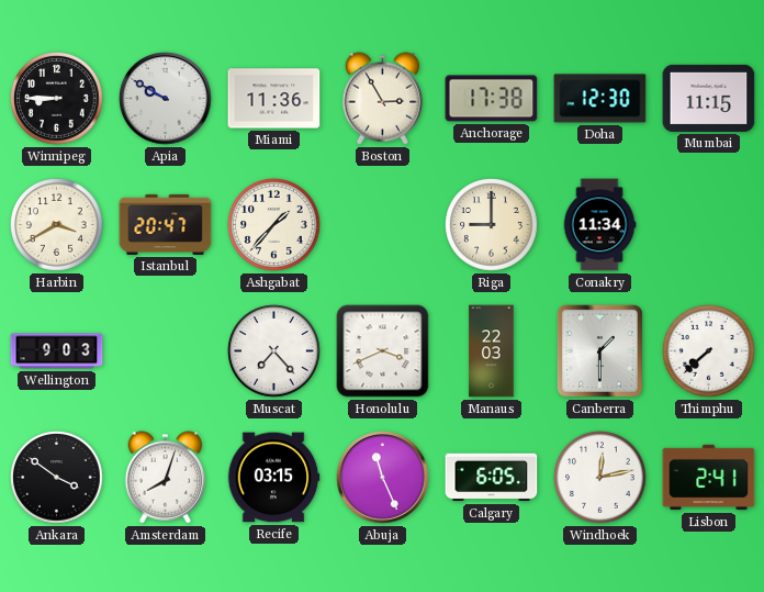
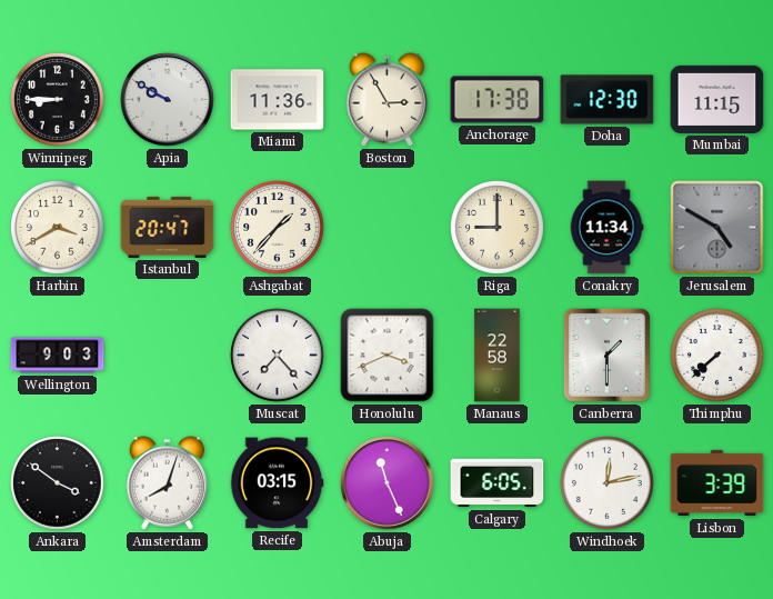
Jerusalem: none -> 4:50
Manaus: 22:03 -> 22:58
Lisbon: 2:41 -> 3:39
